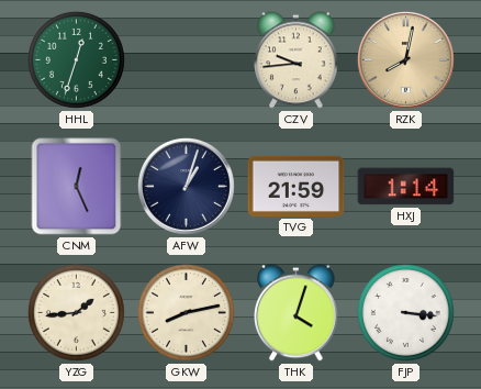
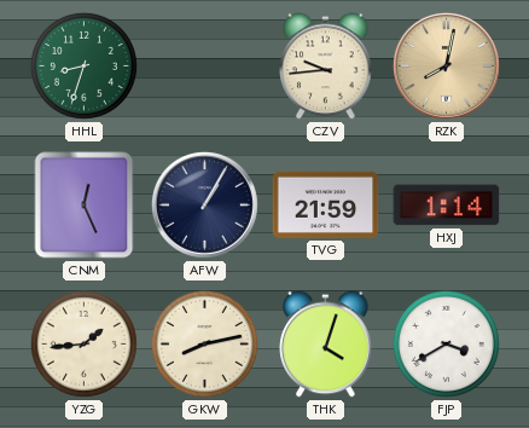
HHL: 12:33 -> 8:33
AFW: 1:03 -> 1:05
FJP: 3:16 -> 3:40
